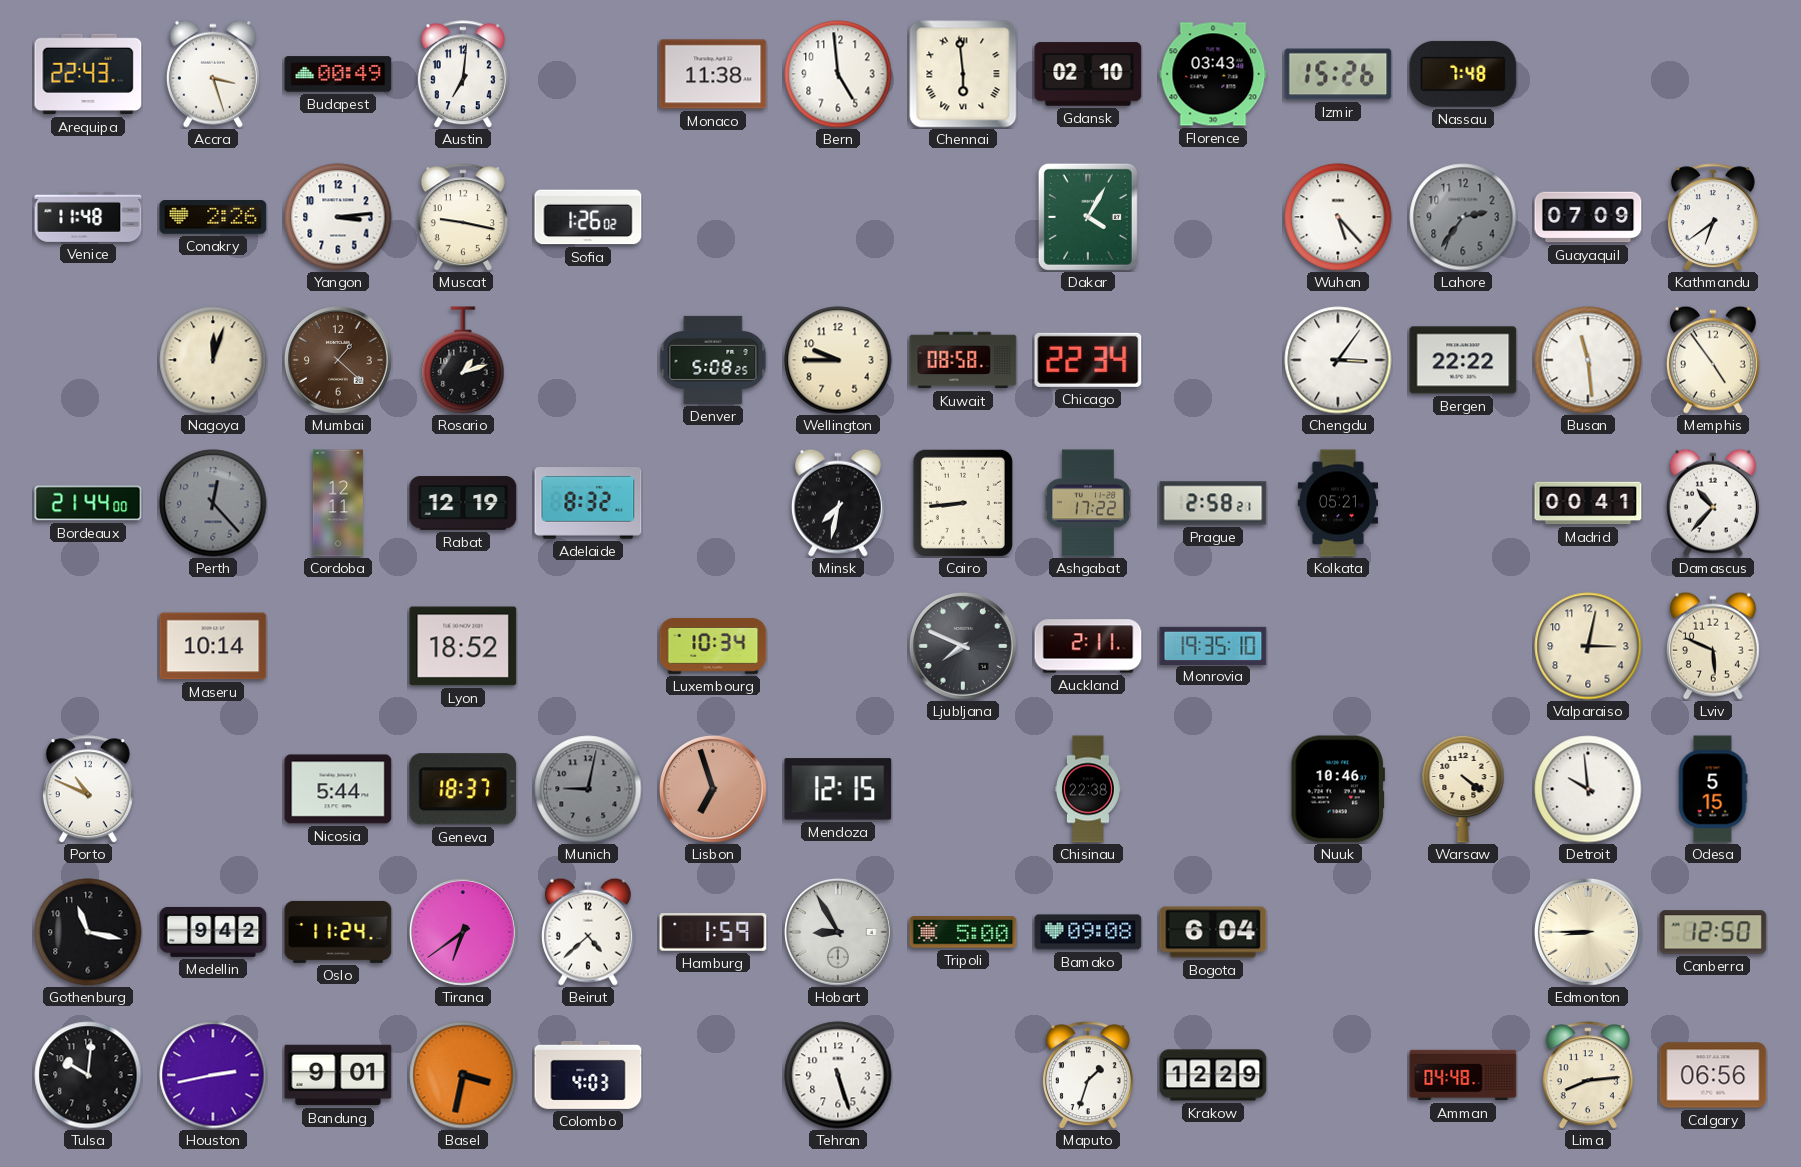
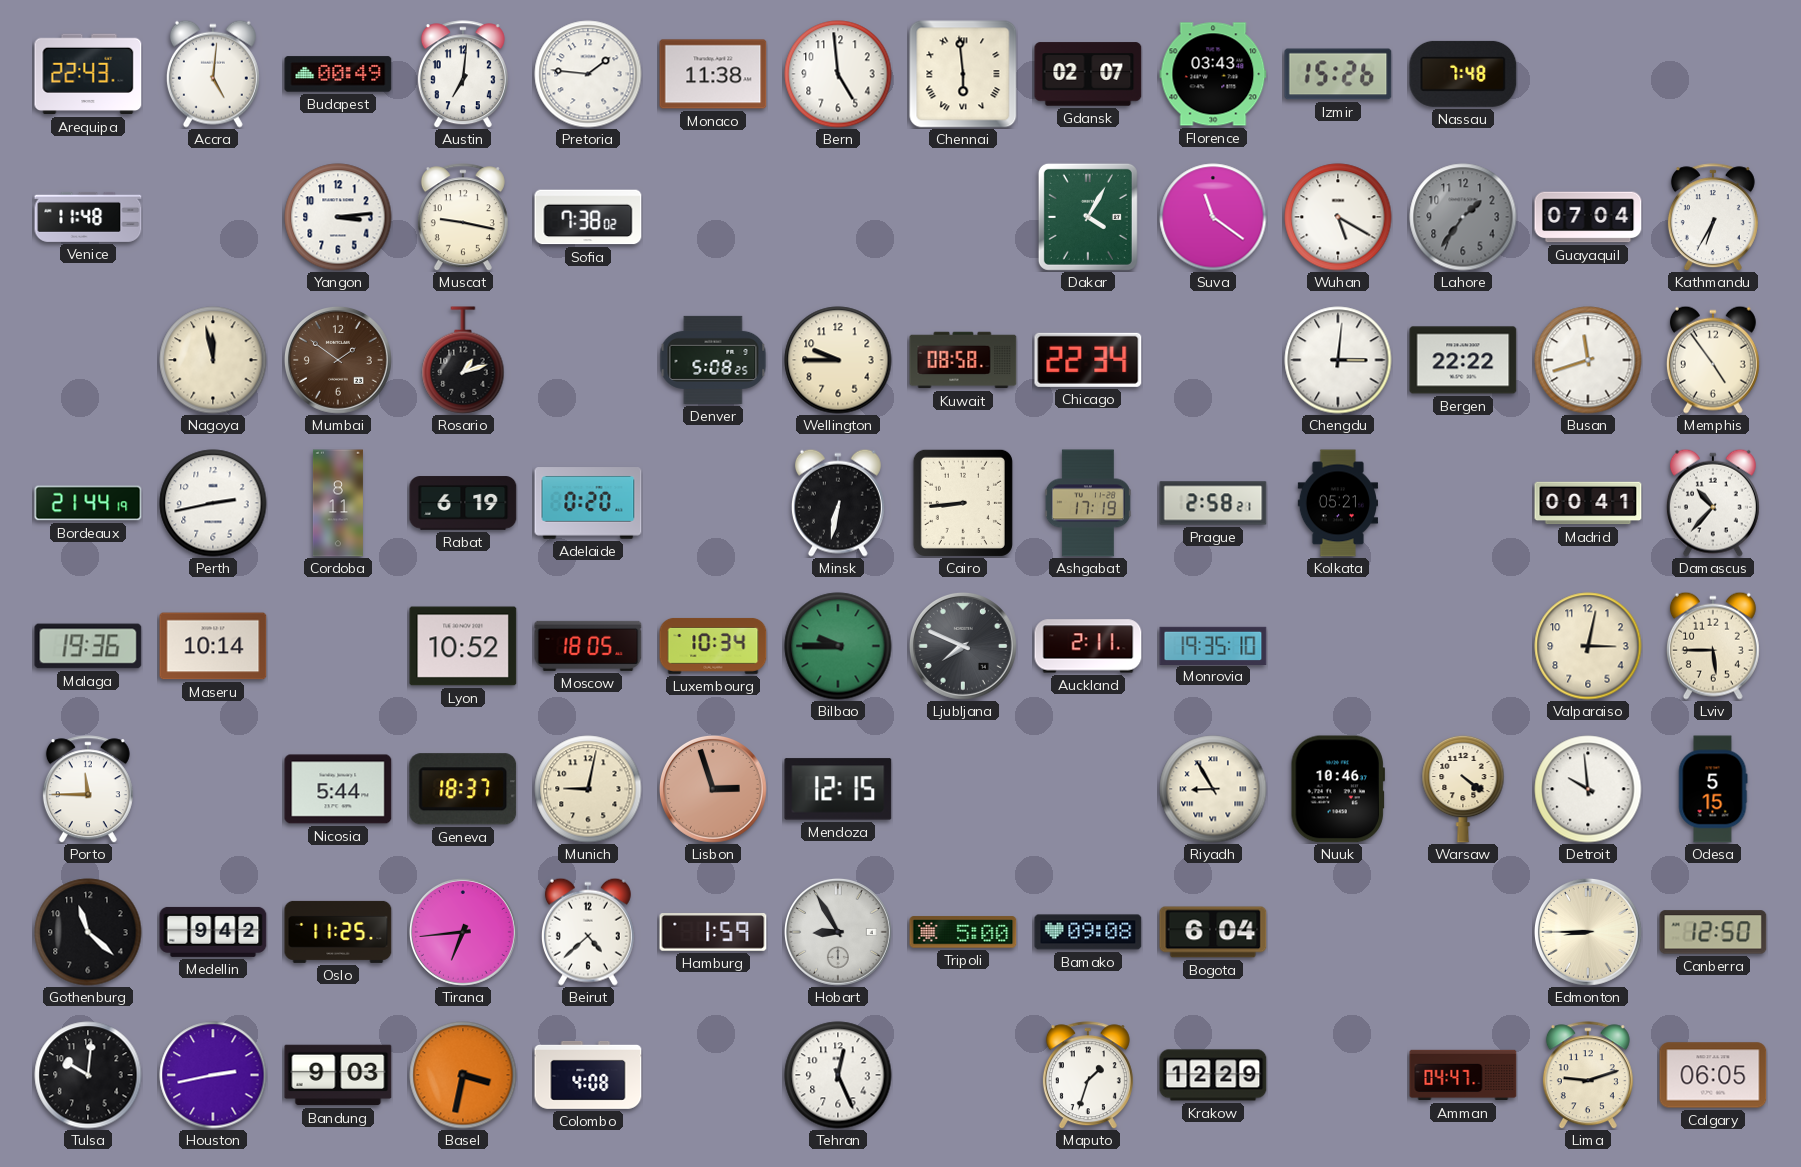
Accra: 3:27 -> 5:01
Pretoria: none -> 1:46
Gdansk: 02:10 -> 02:07
Conakry: 2:26 -> none
Sofia: 1:26 -> 7:38
Suva: none -> 11:21
Wuhan: 5:23 -> 5:20
Lahore: 2:36 -> 1:36
Guayaquil: 07:09 -> 07:04
Kathmandu: 6:39 -> 6:35
Nagoya: 12:03 -> 11:58
Mumbai: 1:22 -> 1:51
Chengdu: 3:06 -> 3:01
Busan: 11:29 -> 11:42
Bordeaux: 21:44:00 -> 21:44:19
Perth: 12:23 -> 2:43
Perth dial: grey -> white
Cordoba: 12:11 -> 8:11
Rabat: 12:19 -> 6:19
Adelaide: 8:32 -> 0:20
Minsk: 7:32 -> 6:32
Ashgabat: 17:22 -> 17:19
Malaga: none -> 19:36
Lyon: 18:52 -> 10:52
Moscow: none -> 18:05
Bilbao: none -> 9:45
Lviv: 5:49 -> 5:45
Porto: 10:49 -> 11:45
Munich dial: grey -> cream
Lisbon: 6:57 -> 2:57
Chisinau: 22:38 -> none
Riyadh: none -> 8:55
Gothenburg: 11:17 -> 11:22
Oslo: 11:24 -> 11:25
Tirana: 6:39 -> 6:44
Bandung: 9:01 -> 9:03
Colombo: 4:03 -> 4:08
Tehran: 5:27 -> 12:26
Amman: 04:48 -> 04:47
Lima: 8:14 -> 9:12
Calgary: 06:56 -> 06:05
